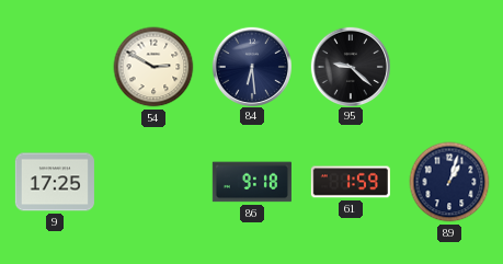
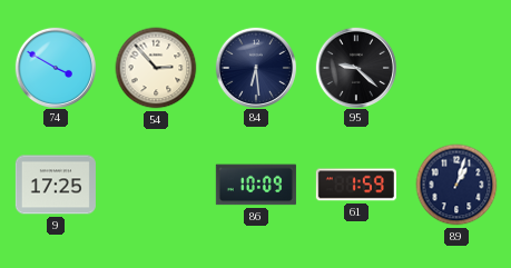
74: none -> 3:50
54: 2:50 -> 2:53
86: 9:18 -> 10:09
